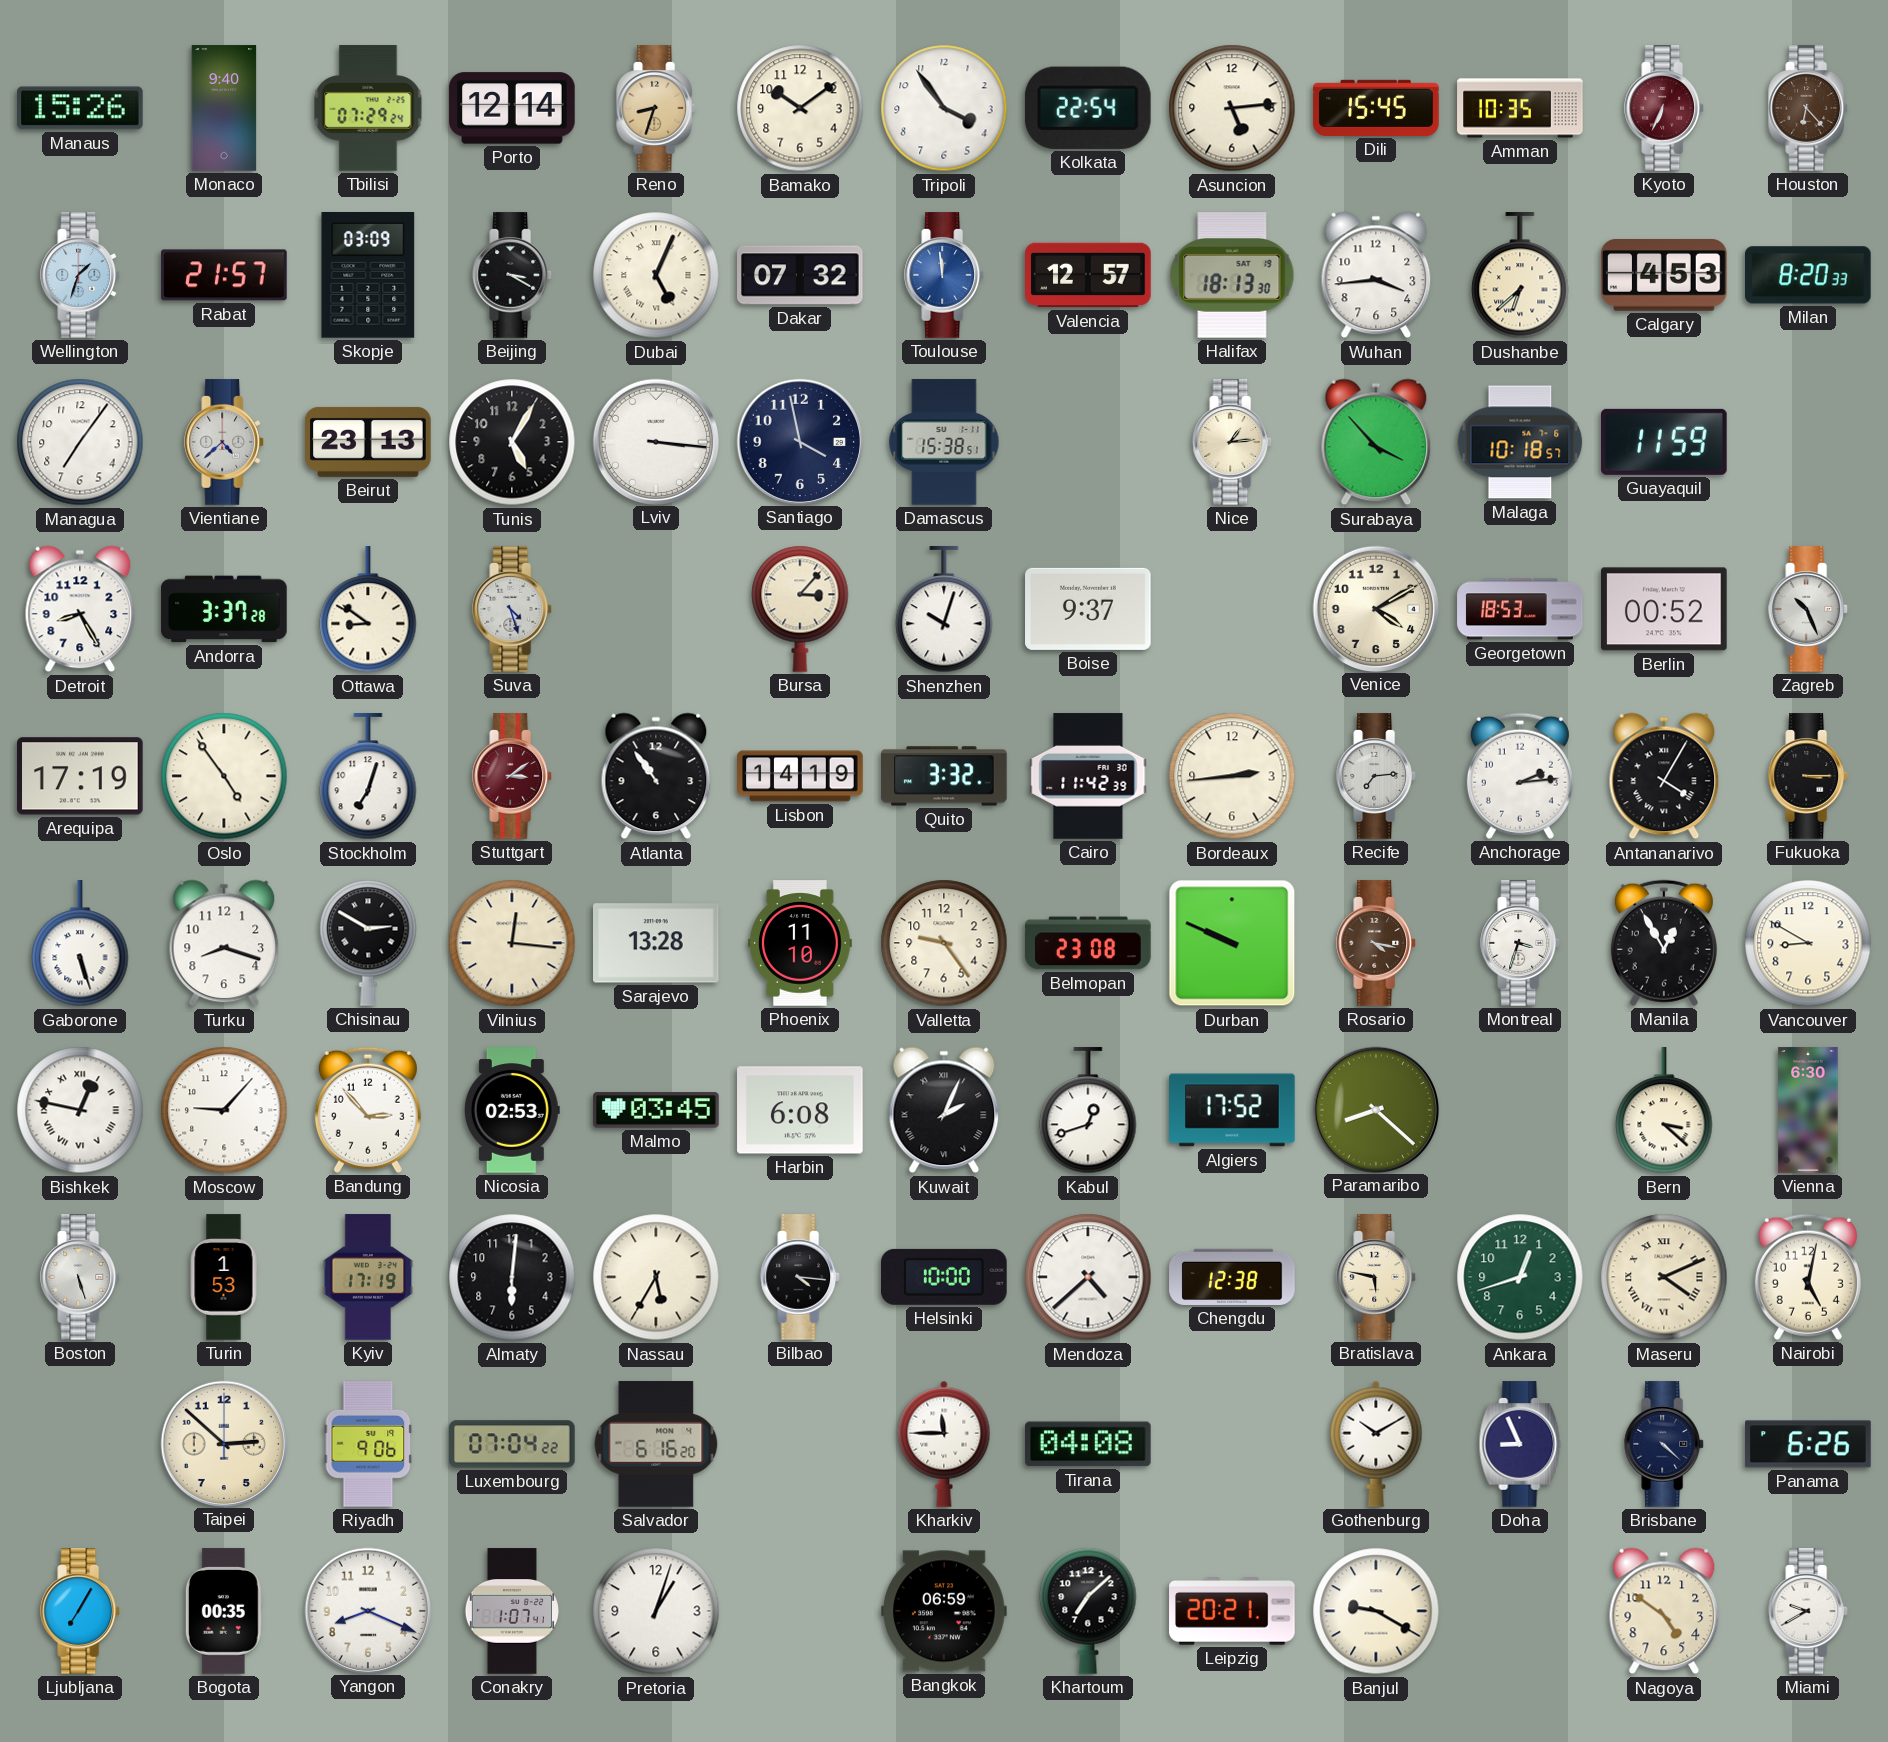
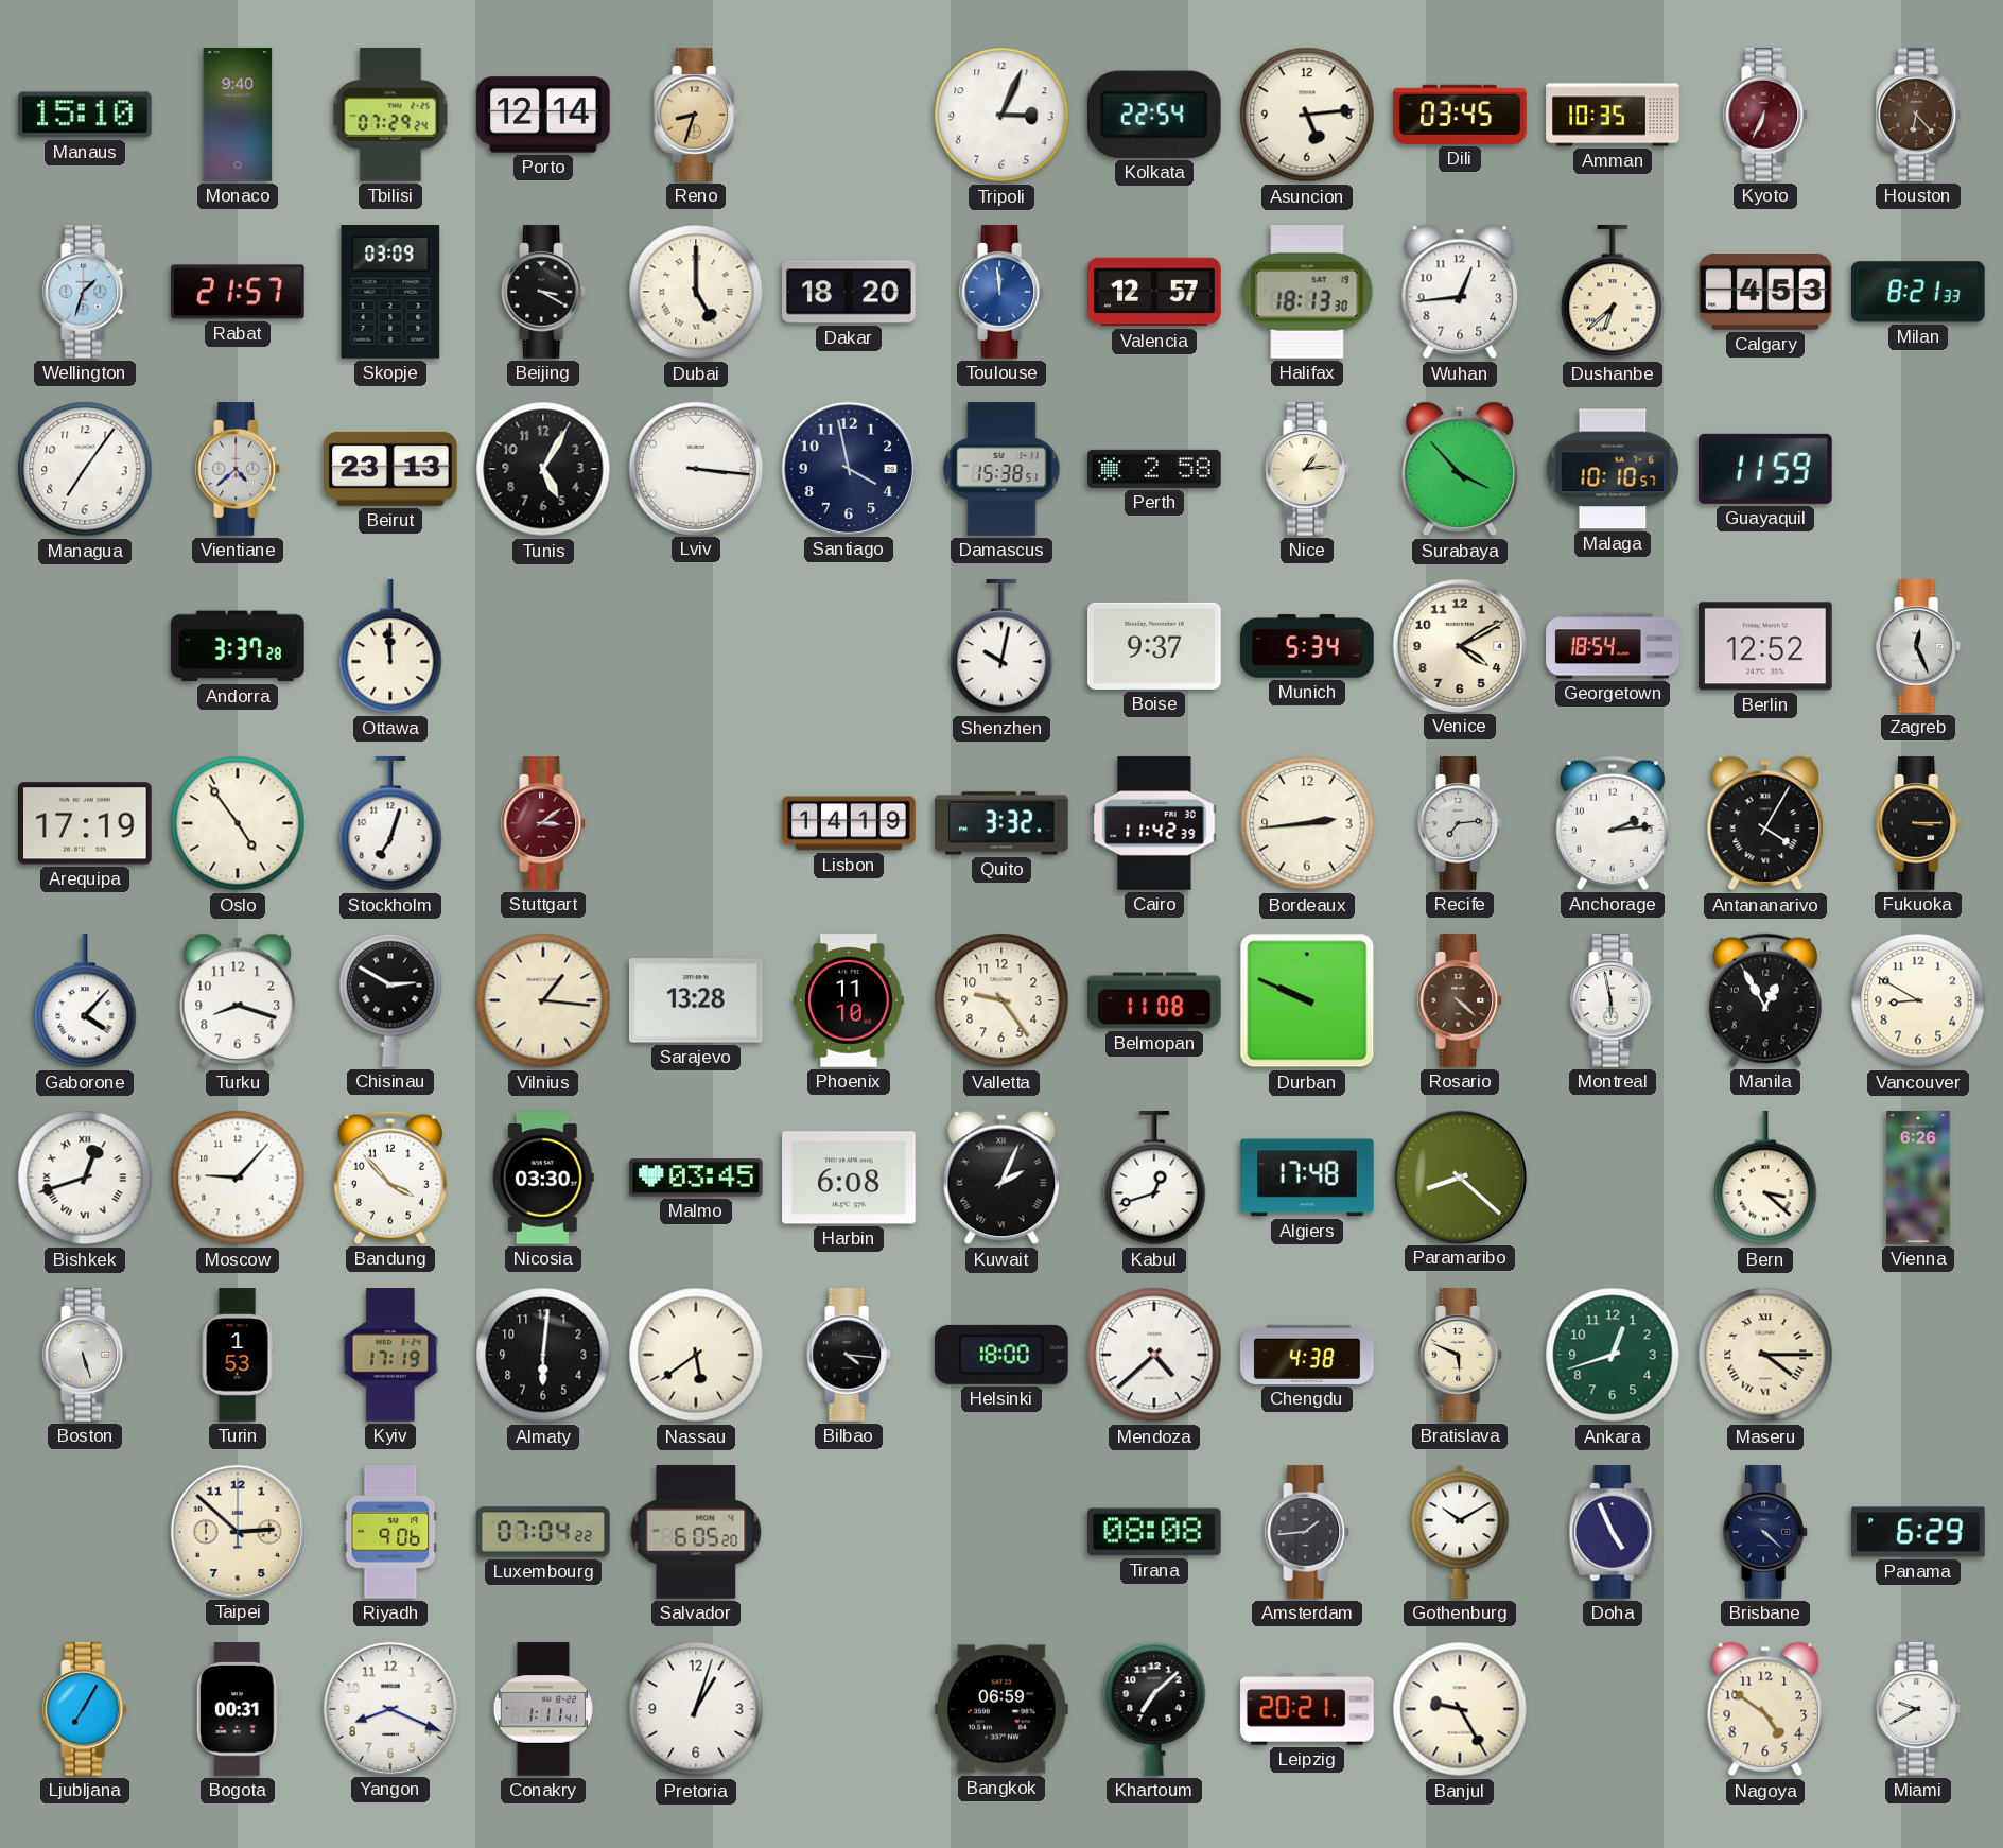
Manaus: 15:26 -> 15:10
Bamako: 10:09 -> none
Tripoli: 3:54 -> 3:04
Dili: 15:45 -> 03:45
Dubai: 5:04 -> 5:00
Dakar: 07:32 -> 18:20
Wuhan: 3:44 -> 12:44
Milan: 8:20 -> 8:21
Perth: none -> 2:58
Malaga: 10:18 -> 10:10
Detroit: 8:25 -> none
Ottawa: 8:51 -> 11:59
Suva: 4:27 -> none
Bursa: 3:07 -> none
Shenzhen: 10:03 -> 10:02
Munich: none -> 5:34
Georgetown: 18:53 -> 18:54
Berlin: 00:52 -> 12:52
Zagreb: 10:26 -> 12:26
Atlanta: 10:54 -> none
Gaborone: 5:27 -> 4:07
Vilnius: 12:16 -> 1:16
Belmopan: 23:08 -> 11:08
Rosario: 4:17 -> 4:22
Montreal: 3:33 -> 5:58
Bishkek: 12:47 -> 12:42
Bandung: 2:53 -> 3:53
Nicosia: 02:53 -> 03:30
Algiers: 17:52 -> 17:48
Vienna: 6:30 -> 6:26
Nassau: 5:35 -> 5:39
Helsinki: 10:00 -> 18:00
Chengdu: 12:38 -> 4:38
Bratislava: 5:47 -> 5:49
Maseru: 4:11 -> 4:15
Nairobi: 5:02 -> none
Salvador: 6:16 -> 6:05
Kharkiv: 11:45 -> none
Tirana: 04:08 -> 08:08
Amsterdam: none -> 1:44
Doha: 8:56 -> 4:56
Panama: 6:26 -> 6:29
Bogota: 00:35 -> 00:31
Conakry: 1:07 -> 1:11
Banjul: 9:20 -> 9:25
